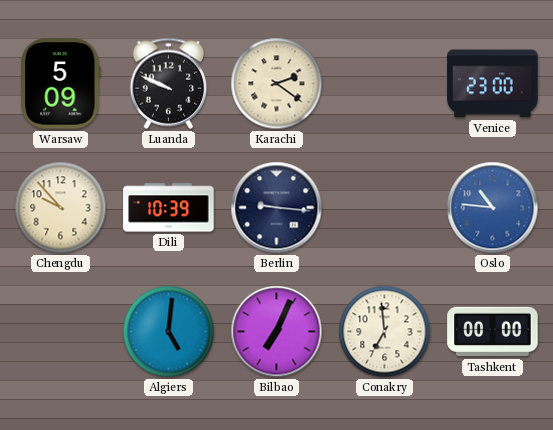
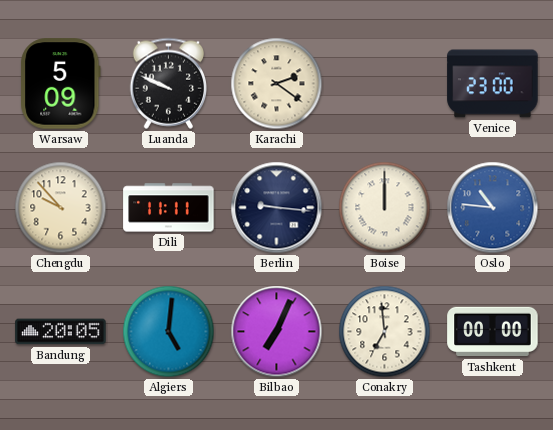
Dili: 10:39 -> 11:11
Boise: none -> 12:00
Bandung: none -> 20:05
